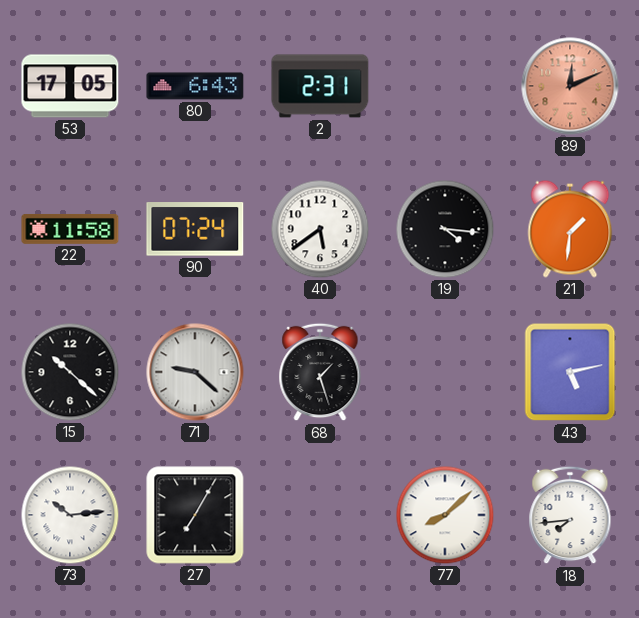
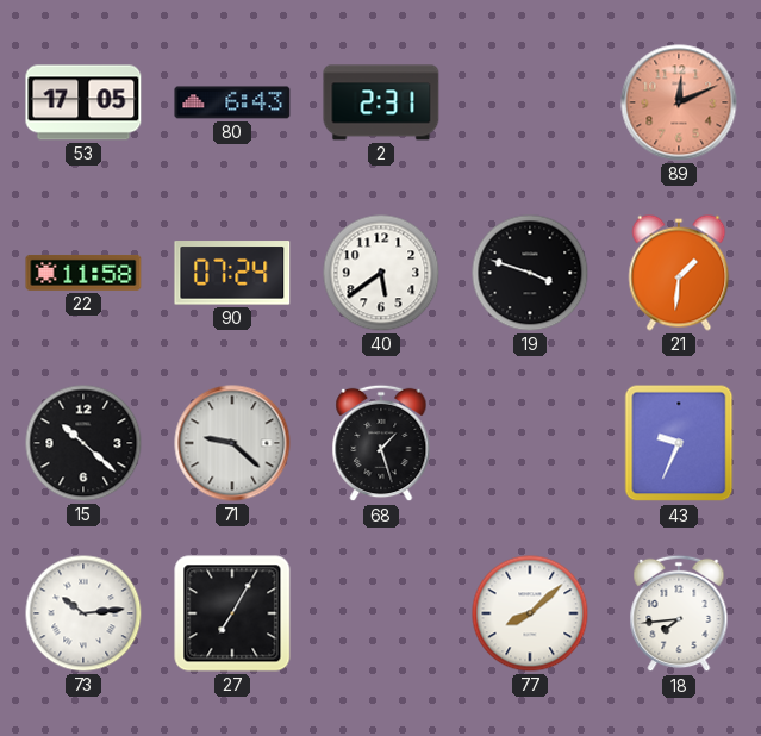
19: 4:16 -> 3:48
43: 5:13 -> 9:34
